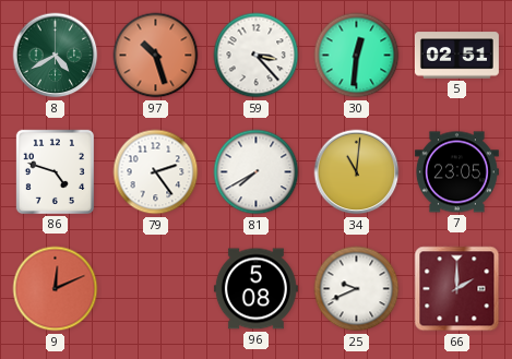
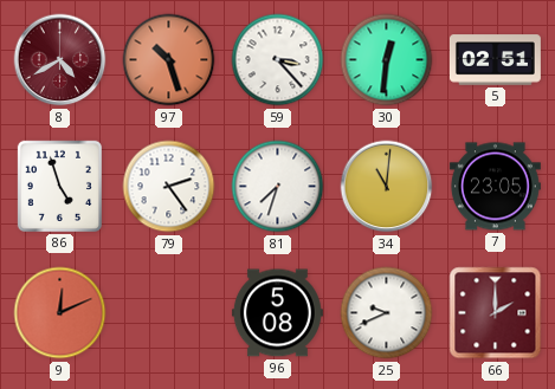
8 dial: green -> burgundy
86: 4:48 -> 4:57
81: 7:40 -> 7:33
